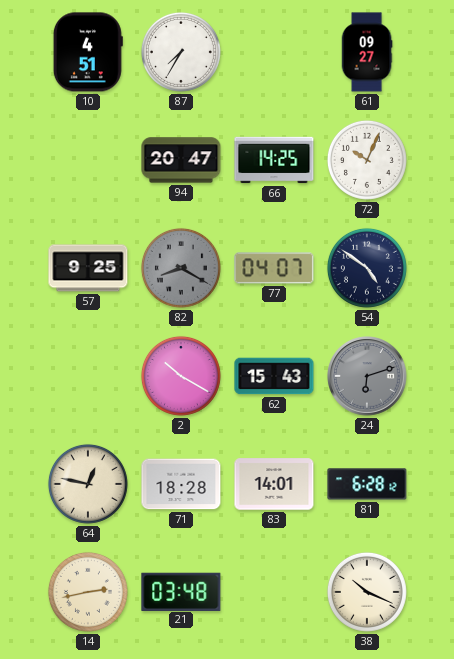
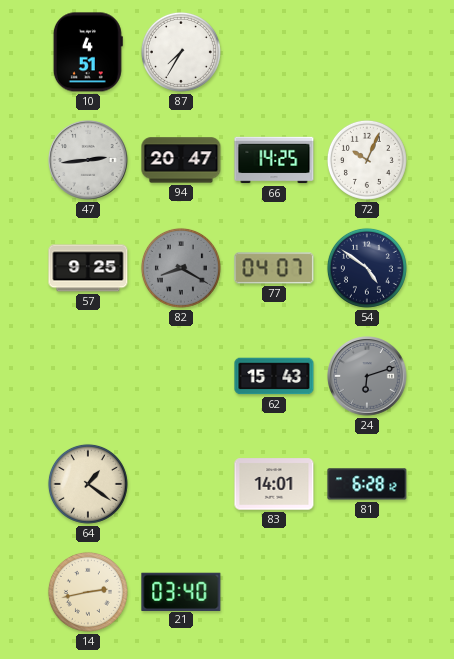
61: 09:27 -> none
47: none -> 2:44
2: 10:20 -> none
64: 12:47 -> 1:21
71: 18:28 -> none
21: 03:48 -> 03:40
38: 10:19 -> none
